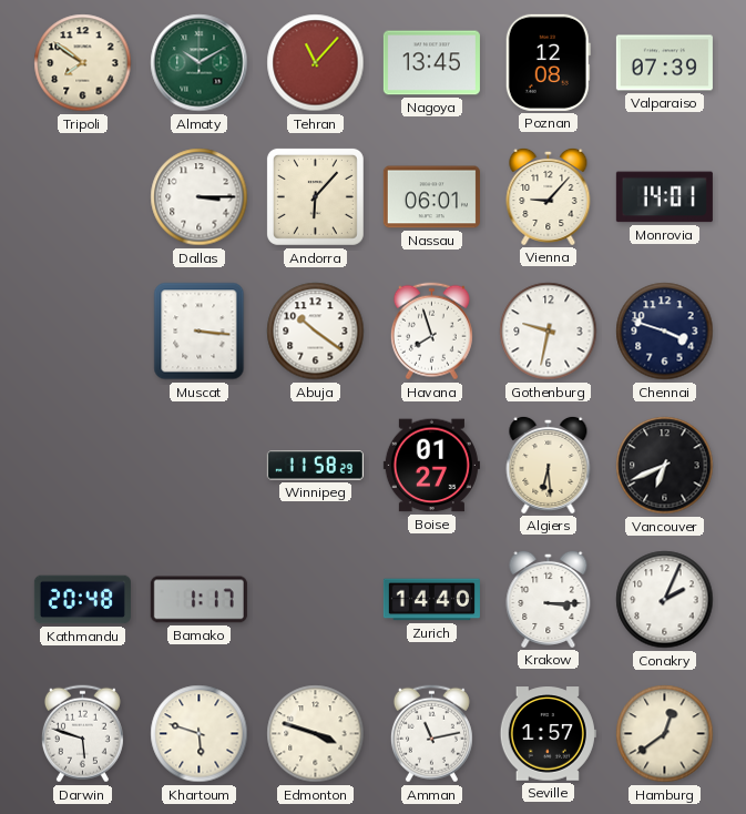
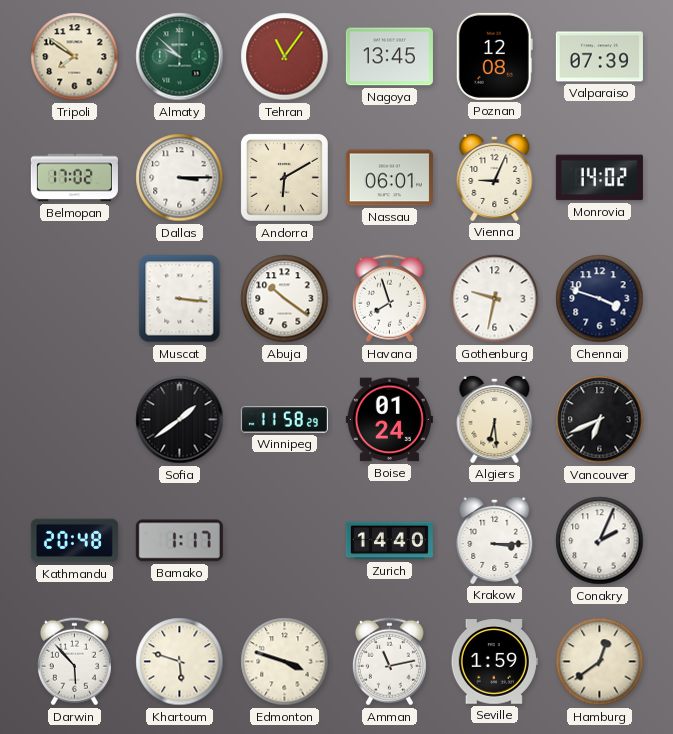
Almaty: 10:10 -> 9:52
Tehran: 11:07 -> 11:06
Belmopan: none -> 17:02
Andorra: 6:07 -> 6:10
Vienna: 9:07 -> 9:04
Monrovia: 14:01 -> 14:02
Sofia: none -> 1:39
Boise: 01:27 -> 01:24
Darwin: 5:48 -> 5:53
Seville: 1:57 -> 1:59
